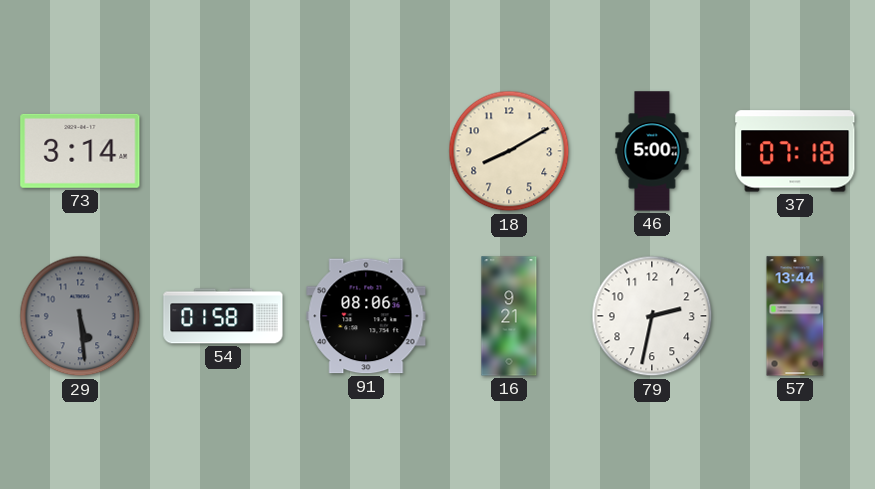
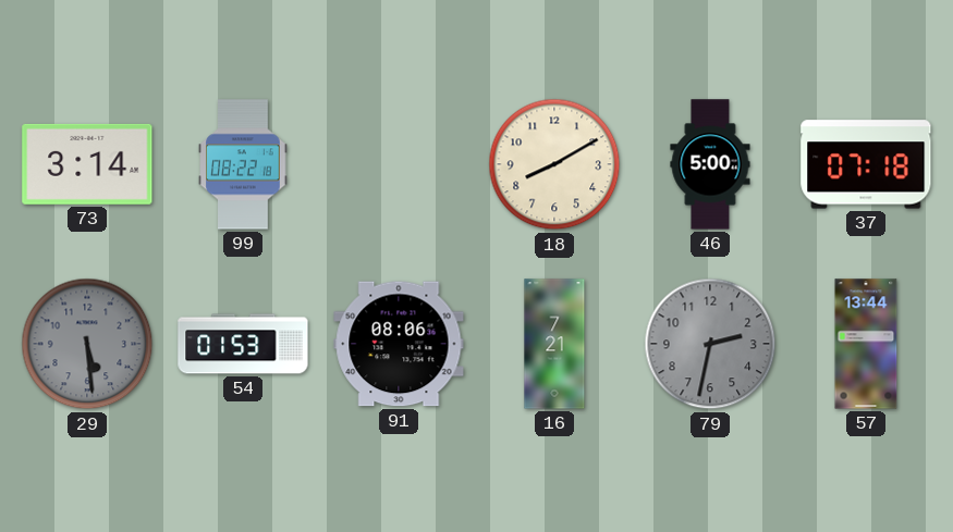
99: none -> 08:22
54: 01:58 -> 01:53
16: 9:21 -> 7:21
79 dial: white -> grey
